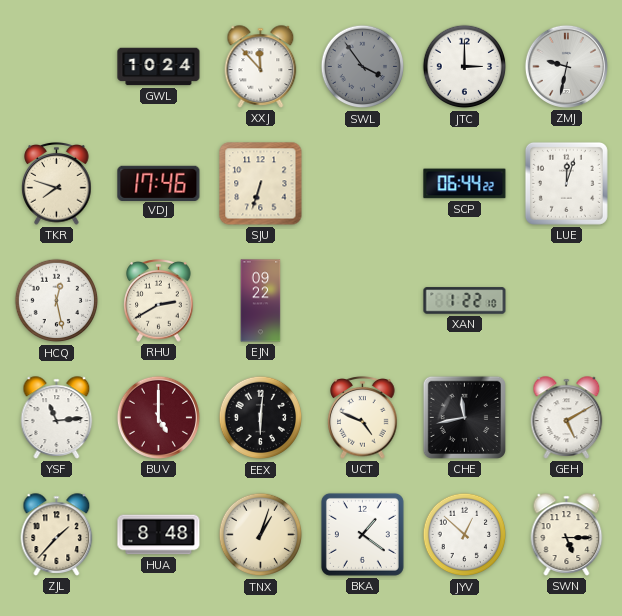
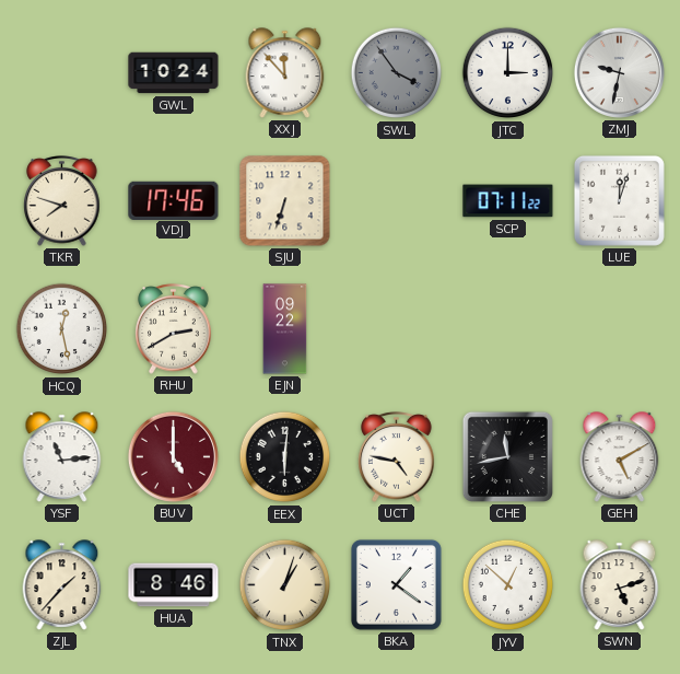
SCP: 06:44 -> 07:11
XAN: 1:22 -> none
UCT: 4:49 -> 4:47
HUA: 8:48 -> 8:46
SWN: 5:15 -> 5:12
